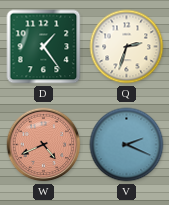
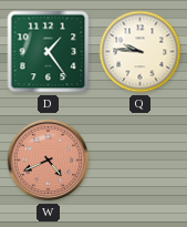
Q: 2:33 -> 9:46
V: 2:19 -> none
